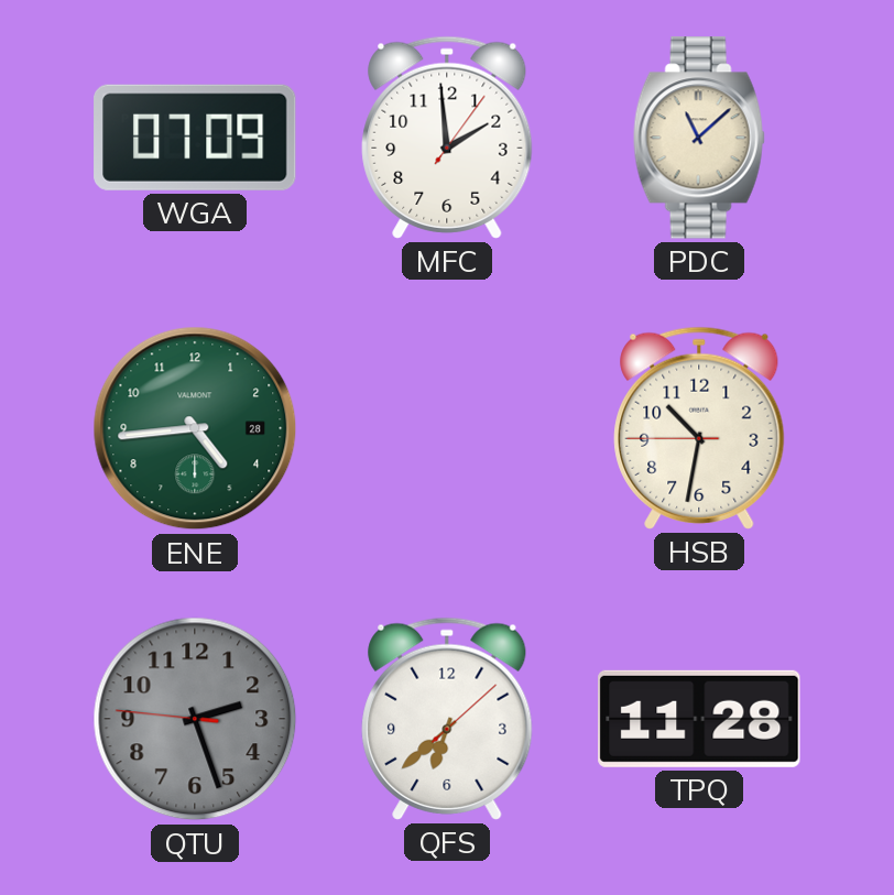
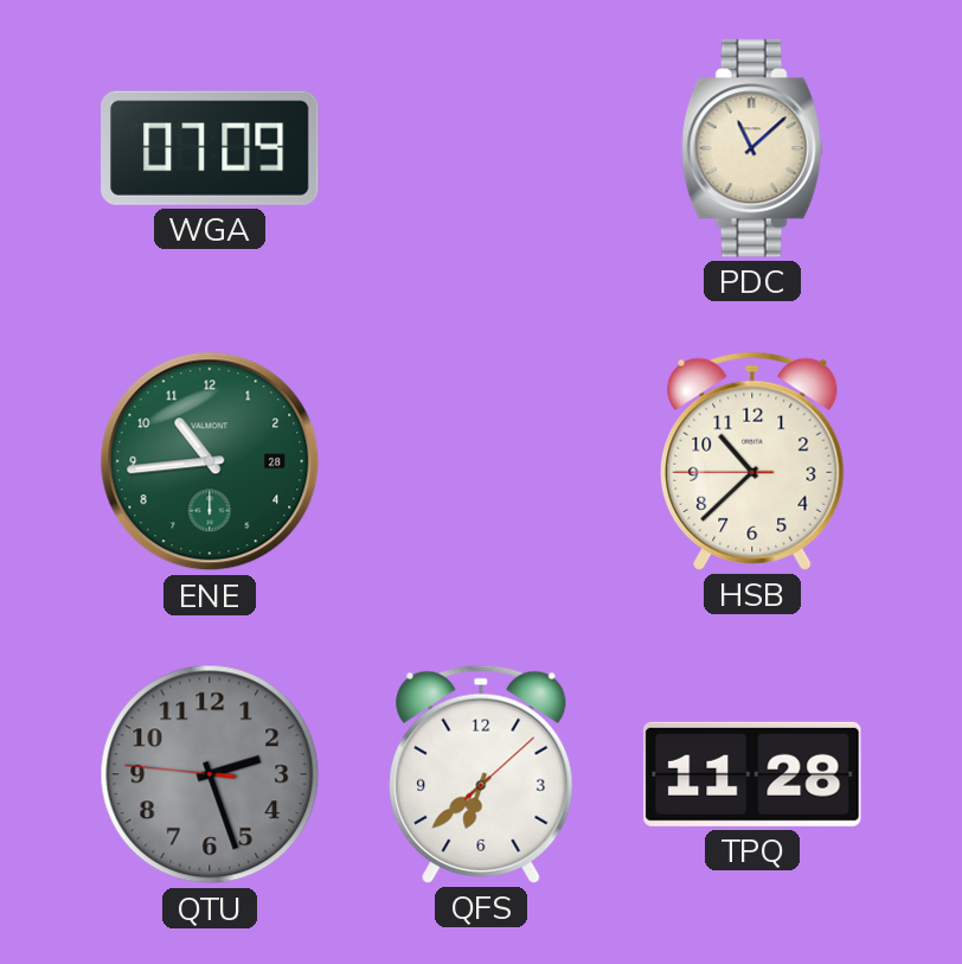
MFC: 1:59 -> none
ENE: 4:44 -> 10:44
HSB: 10:31 -> 10:37
